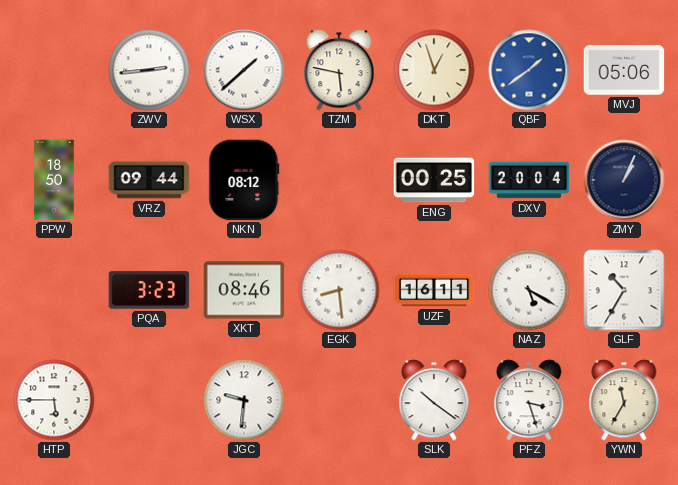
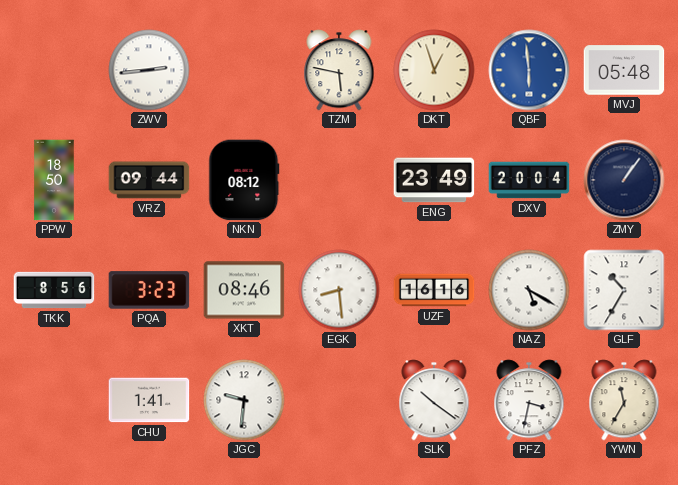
WSX: 1:38 -> none
QBF: 1:39 -> 5:59
MVJ: 05:06 -> 05:48
ENG: 00:25 -> 23:49
ZMY: 1:04 -> 1:06
TKK: none -> 8:56
UZF: 16:11 -> 16:16
HTP: 5:45 -> none
CHU: none -> 1:41
PFZ: 3:27 -> 3:32
